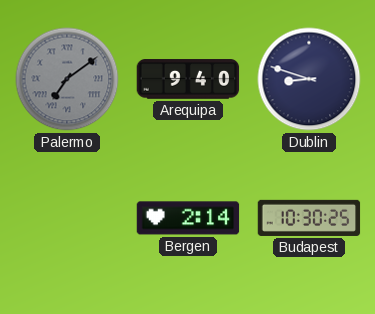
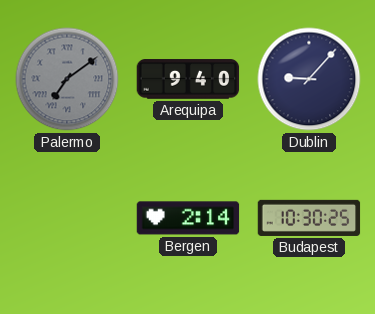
Dublin: 8:48 -> 9:07
